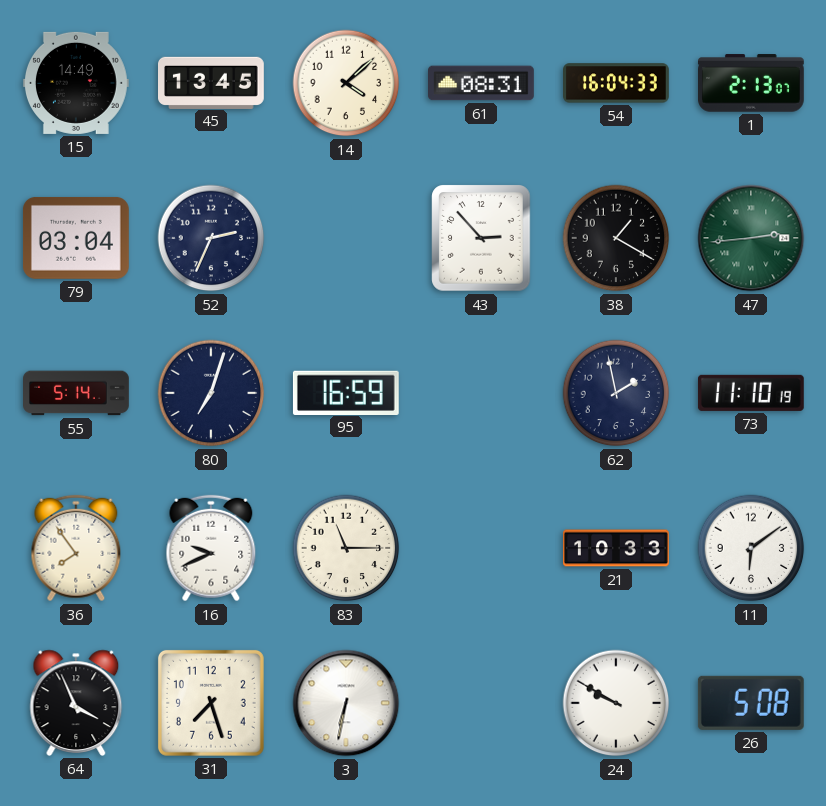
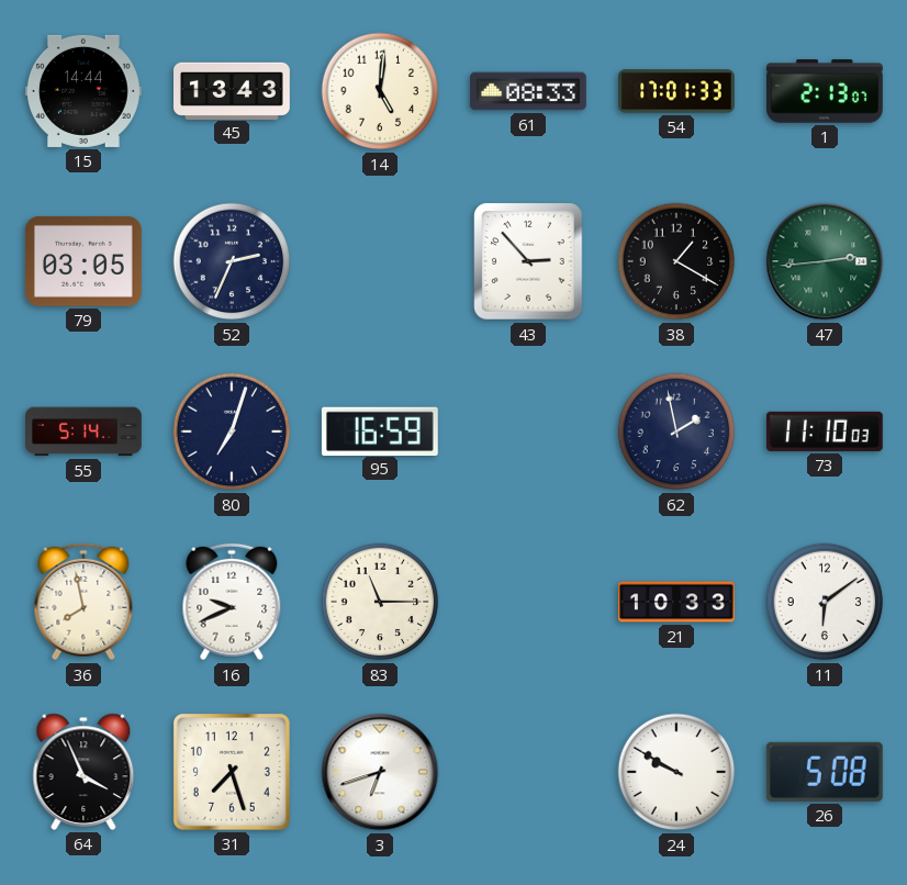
15: 14:49 -> 14:44
45: 13:45 -> 13:43
14: 4:08 -> 5:01
61: 08:31 -> 08:33
54: 16:04 -> 17:01
79: 03:04 -> 03:05
73: 11:10:19 -> 11:10:03
36: 7:54 -> 7:58
3: 6:32 -> 6:42
